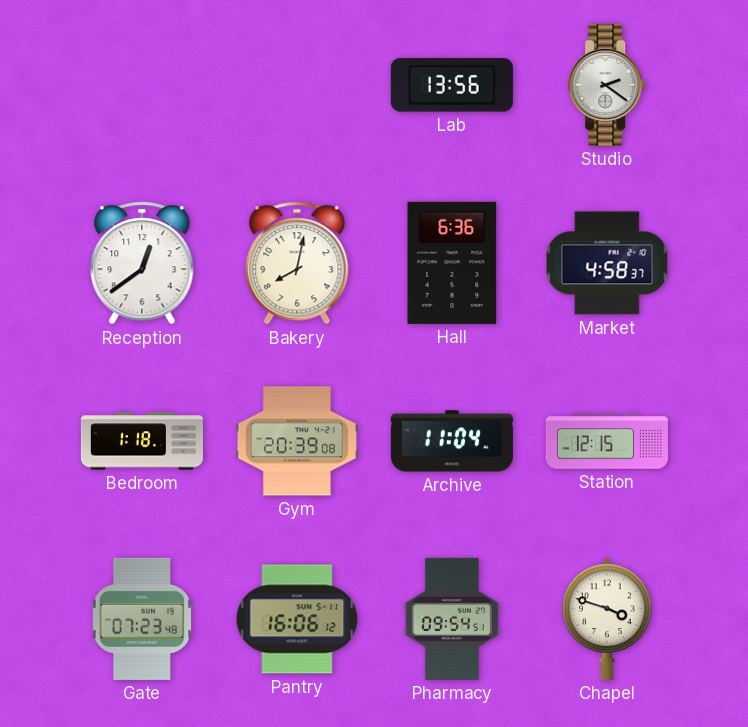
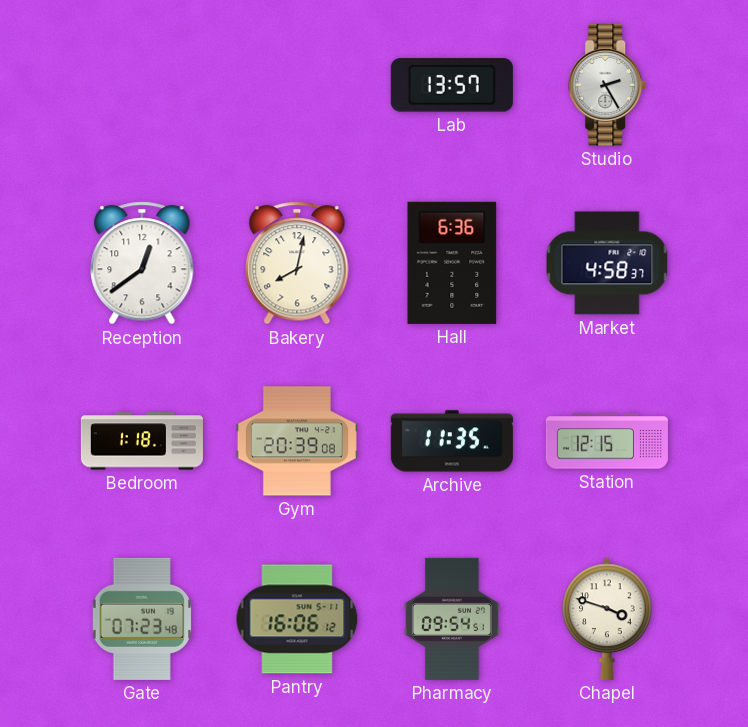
Lab: 13:56 -> 13:57
Studio: 2:21 -> 2:25
Archive: 11:04 -> 11:35
